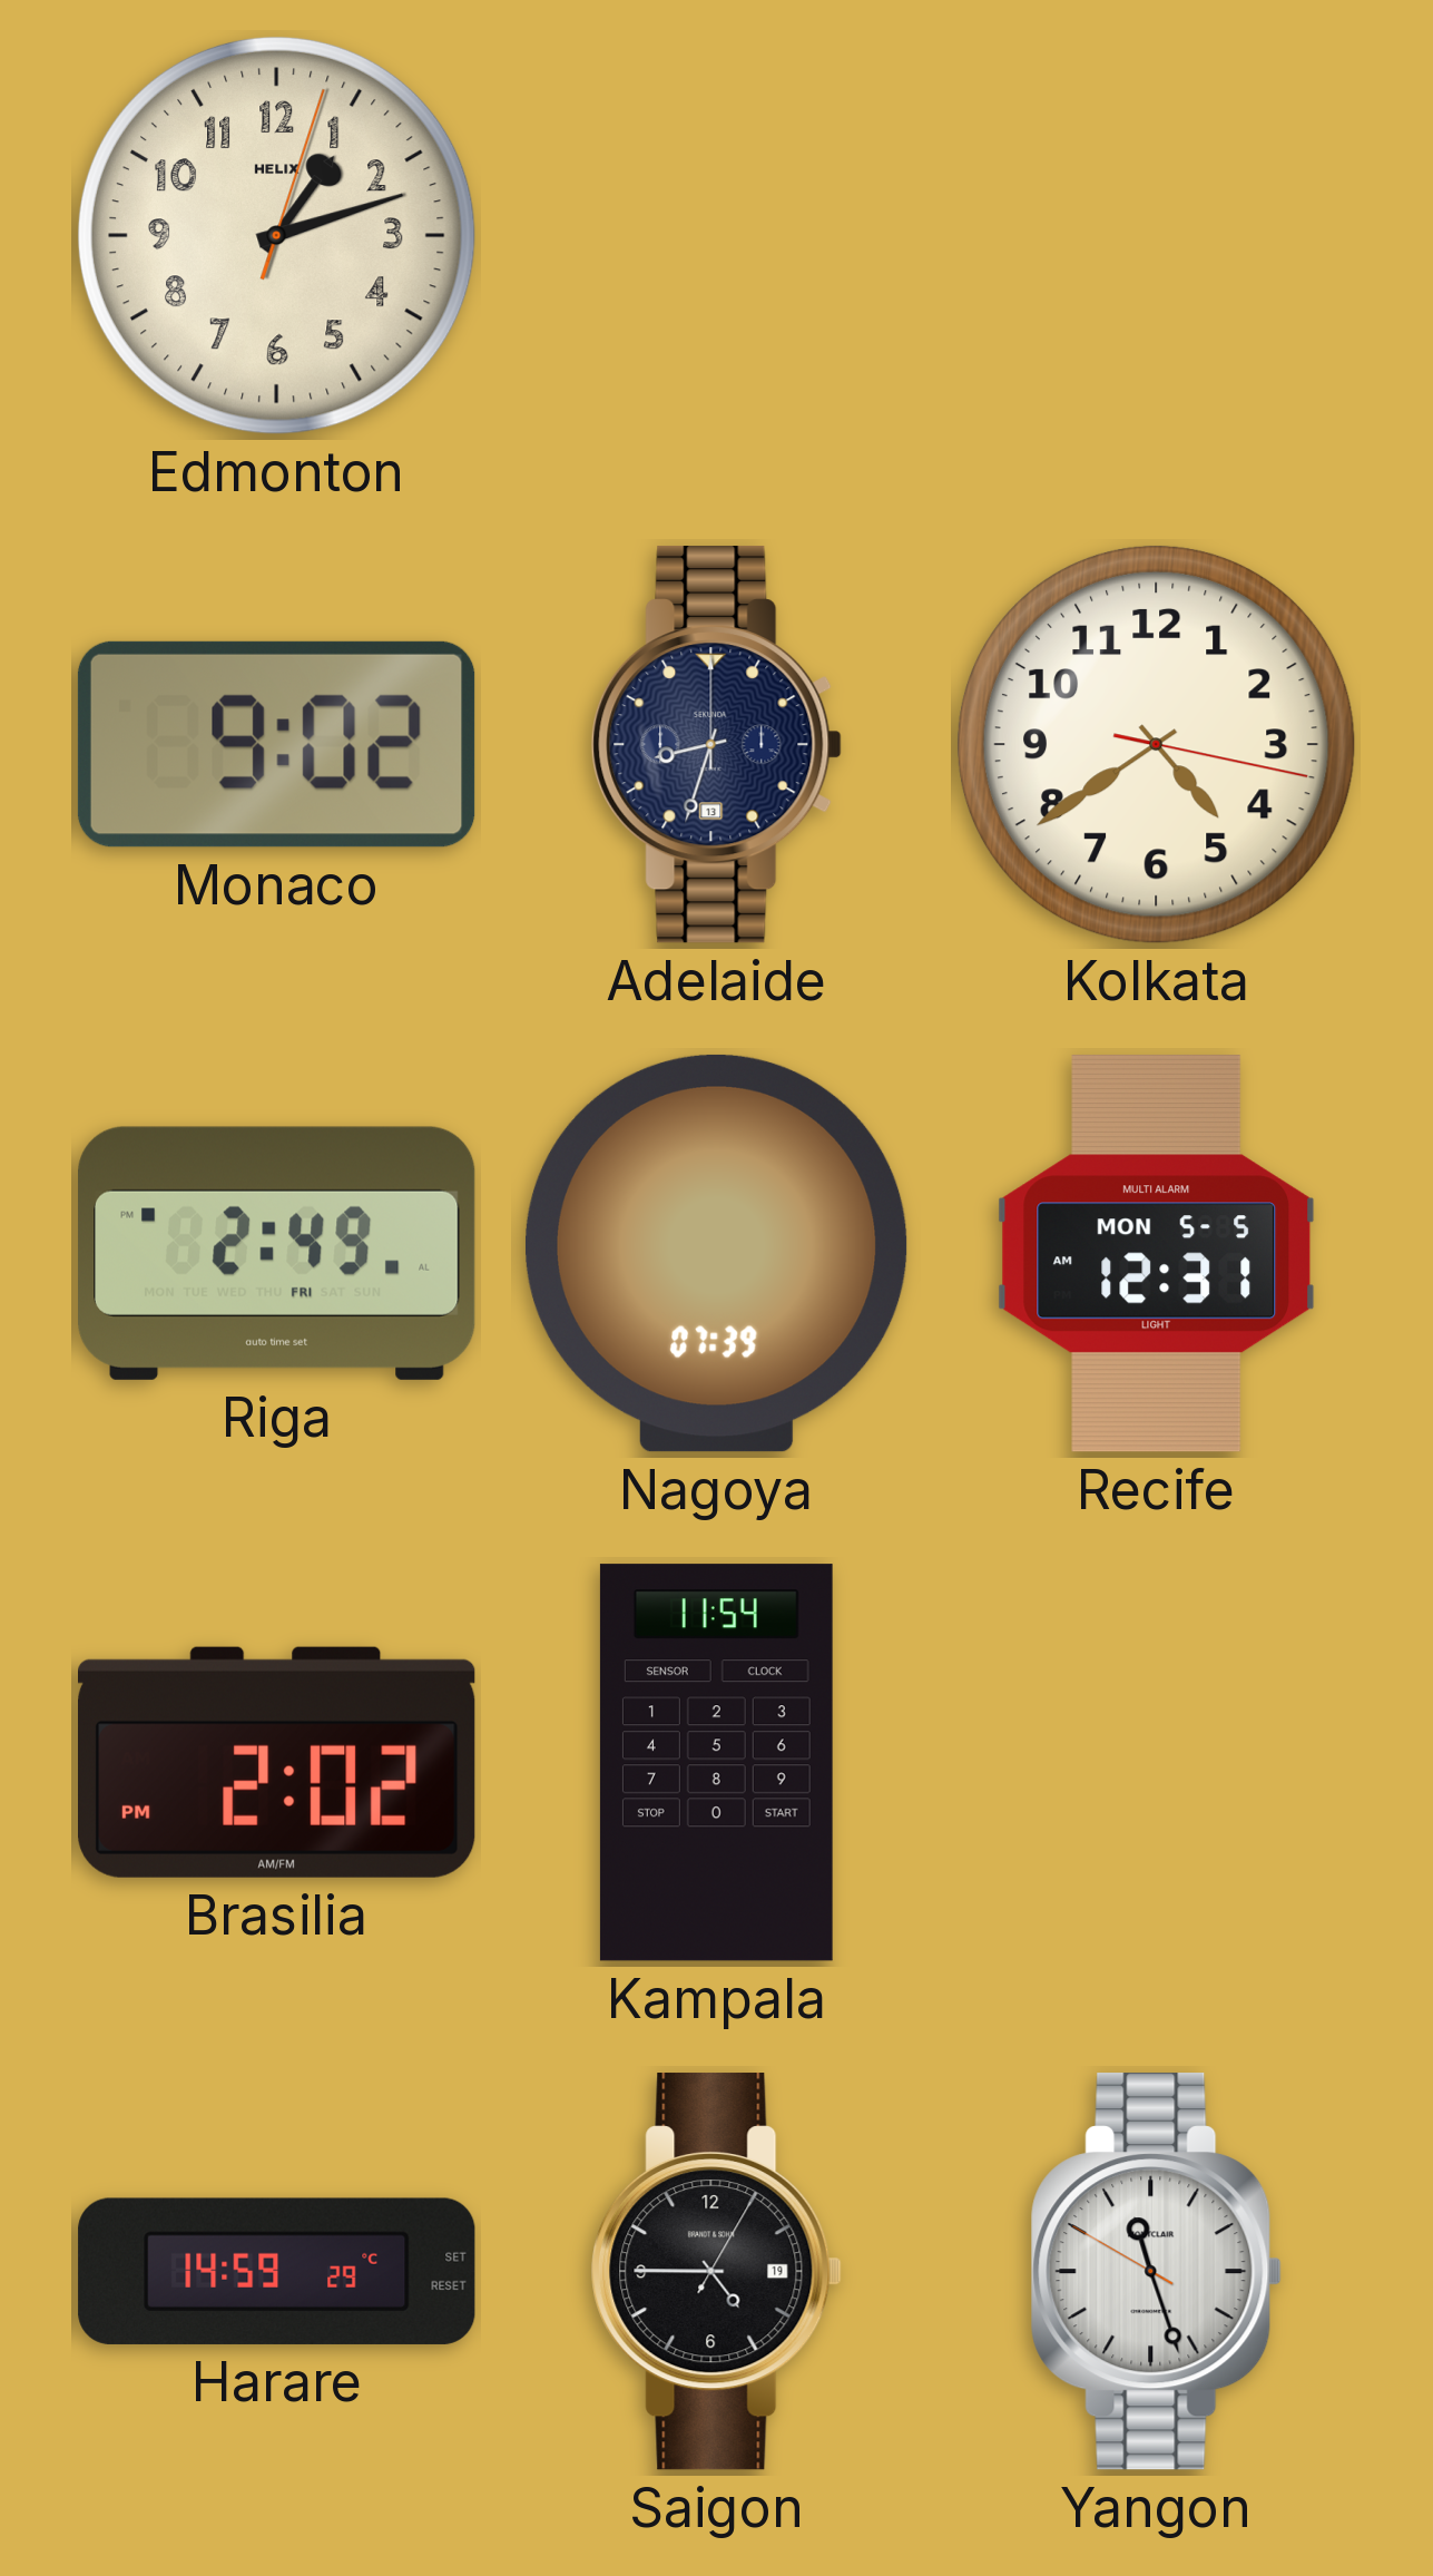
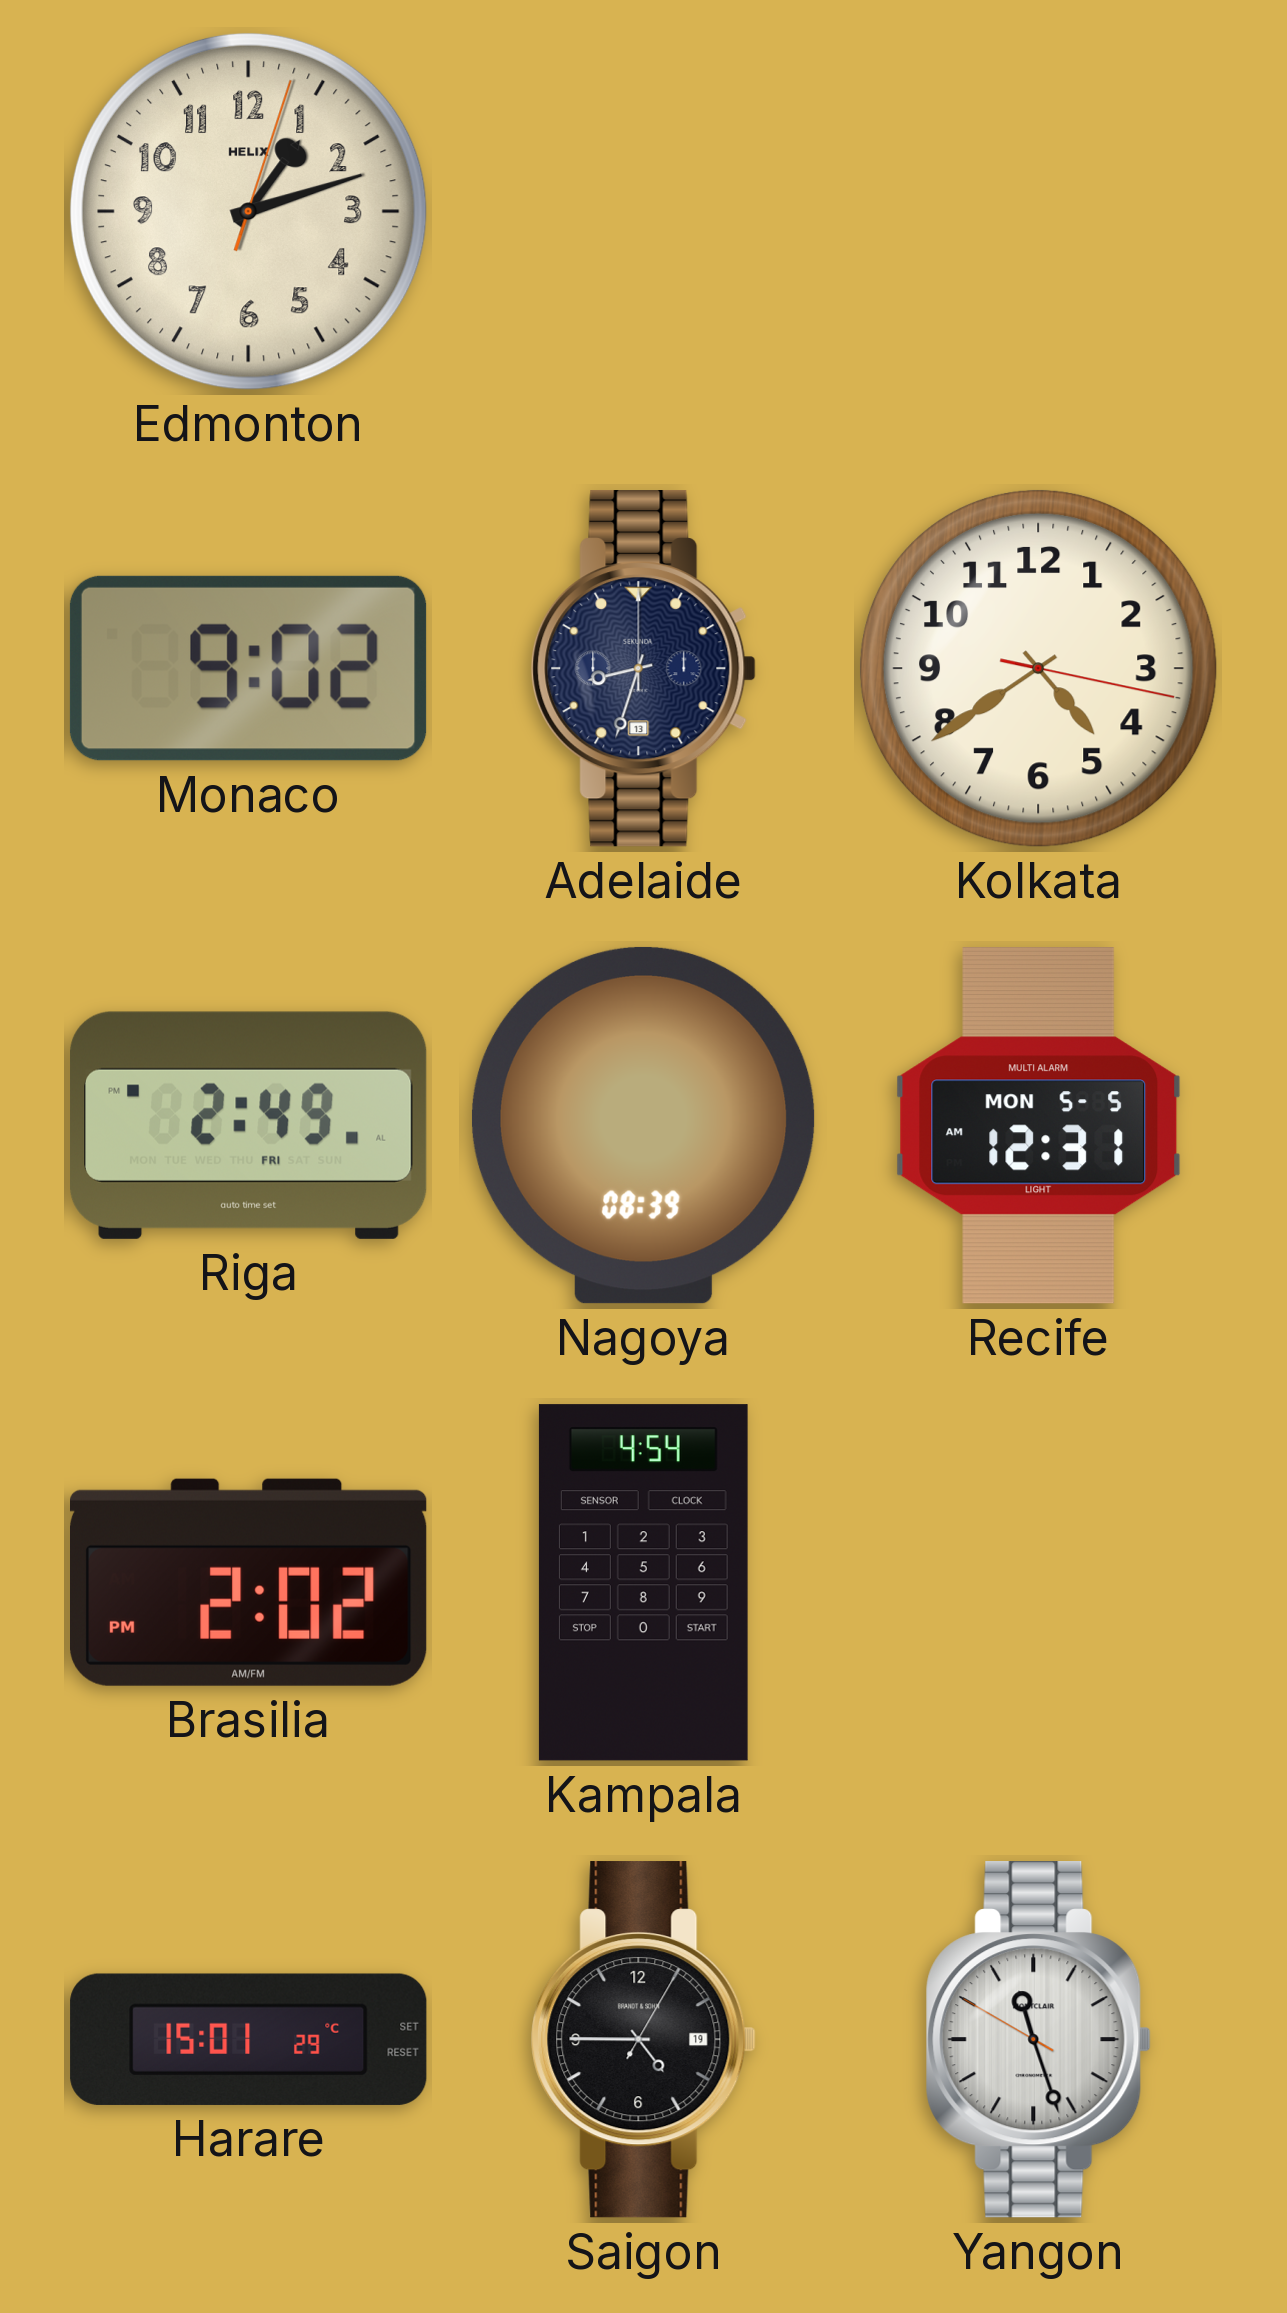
Nagoya: 07:39 -> 08:39
Kampala: 11:54 -> 4:54
Harare: 14:59 -> 15:01
